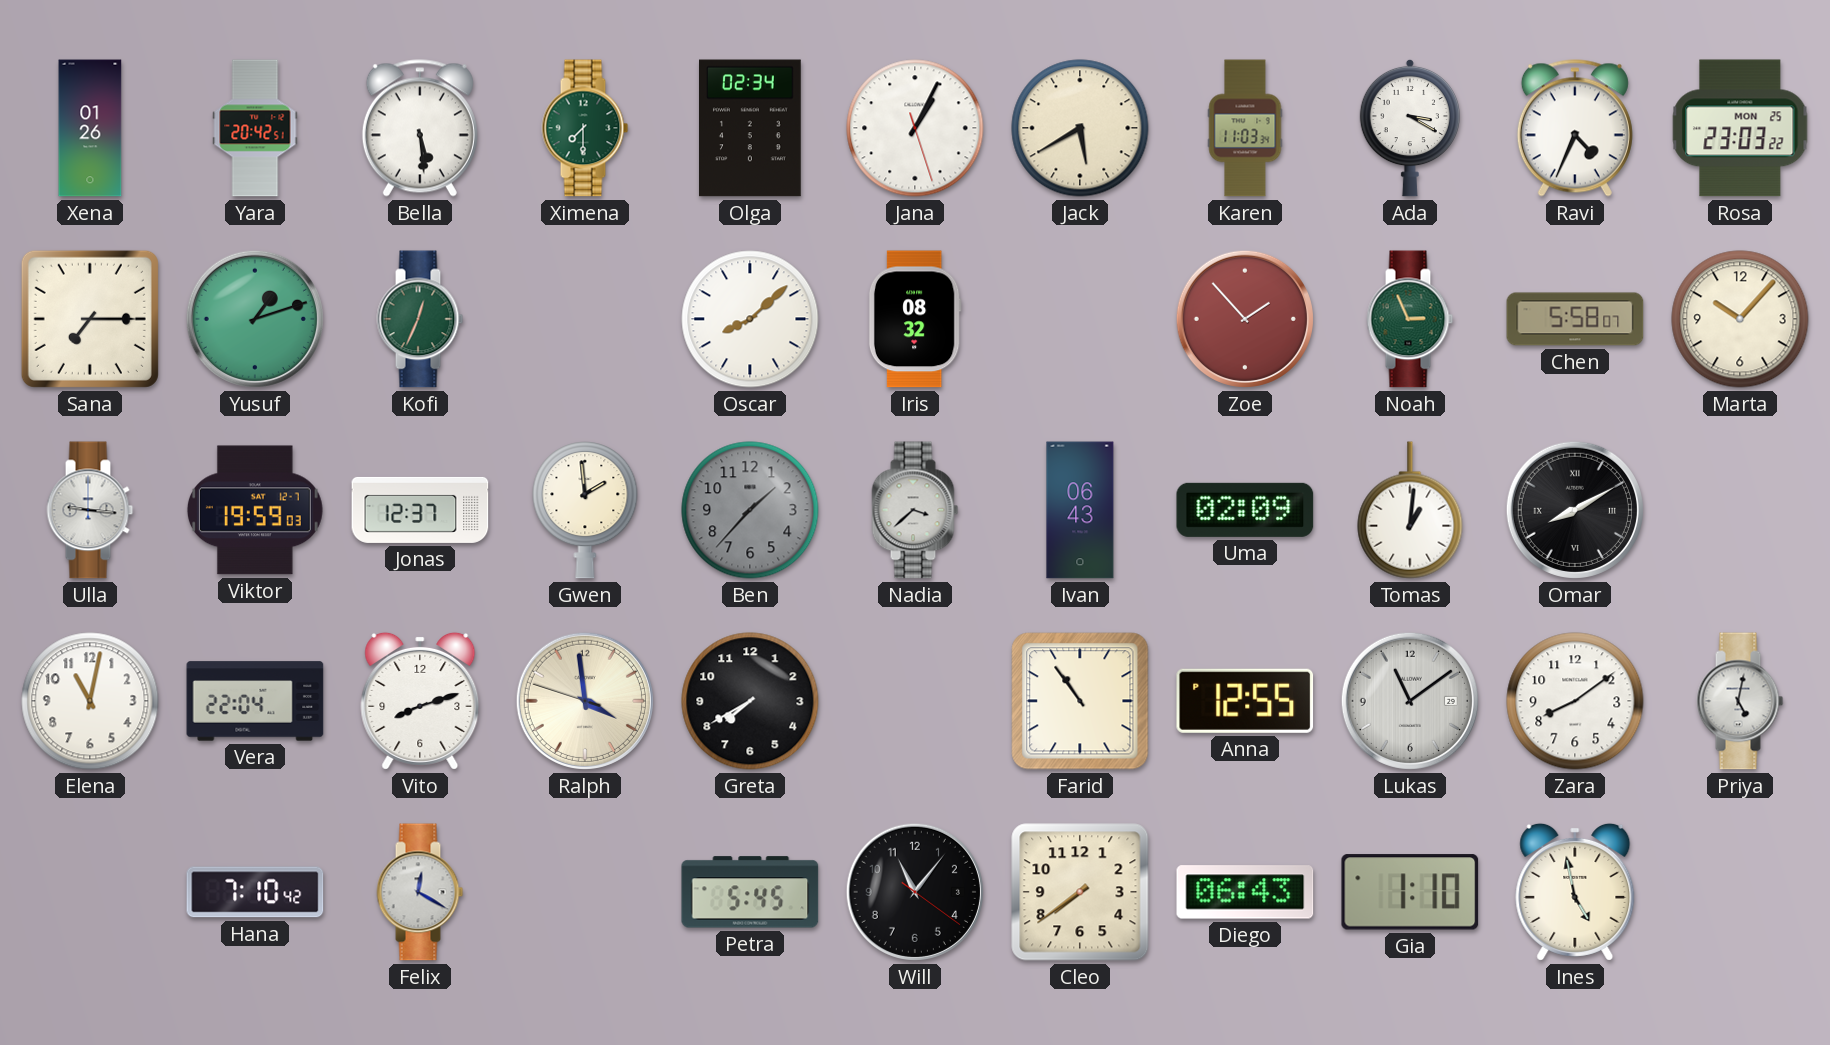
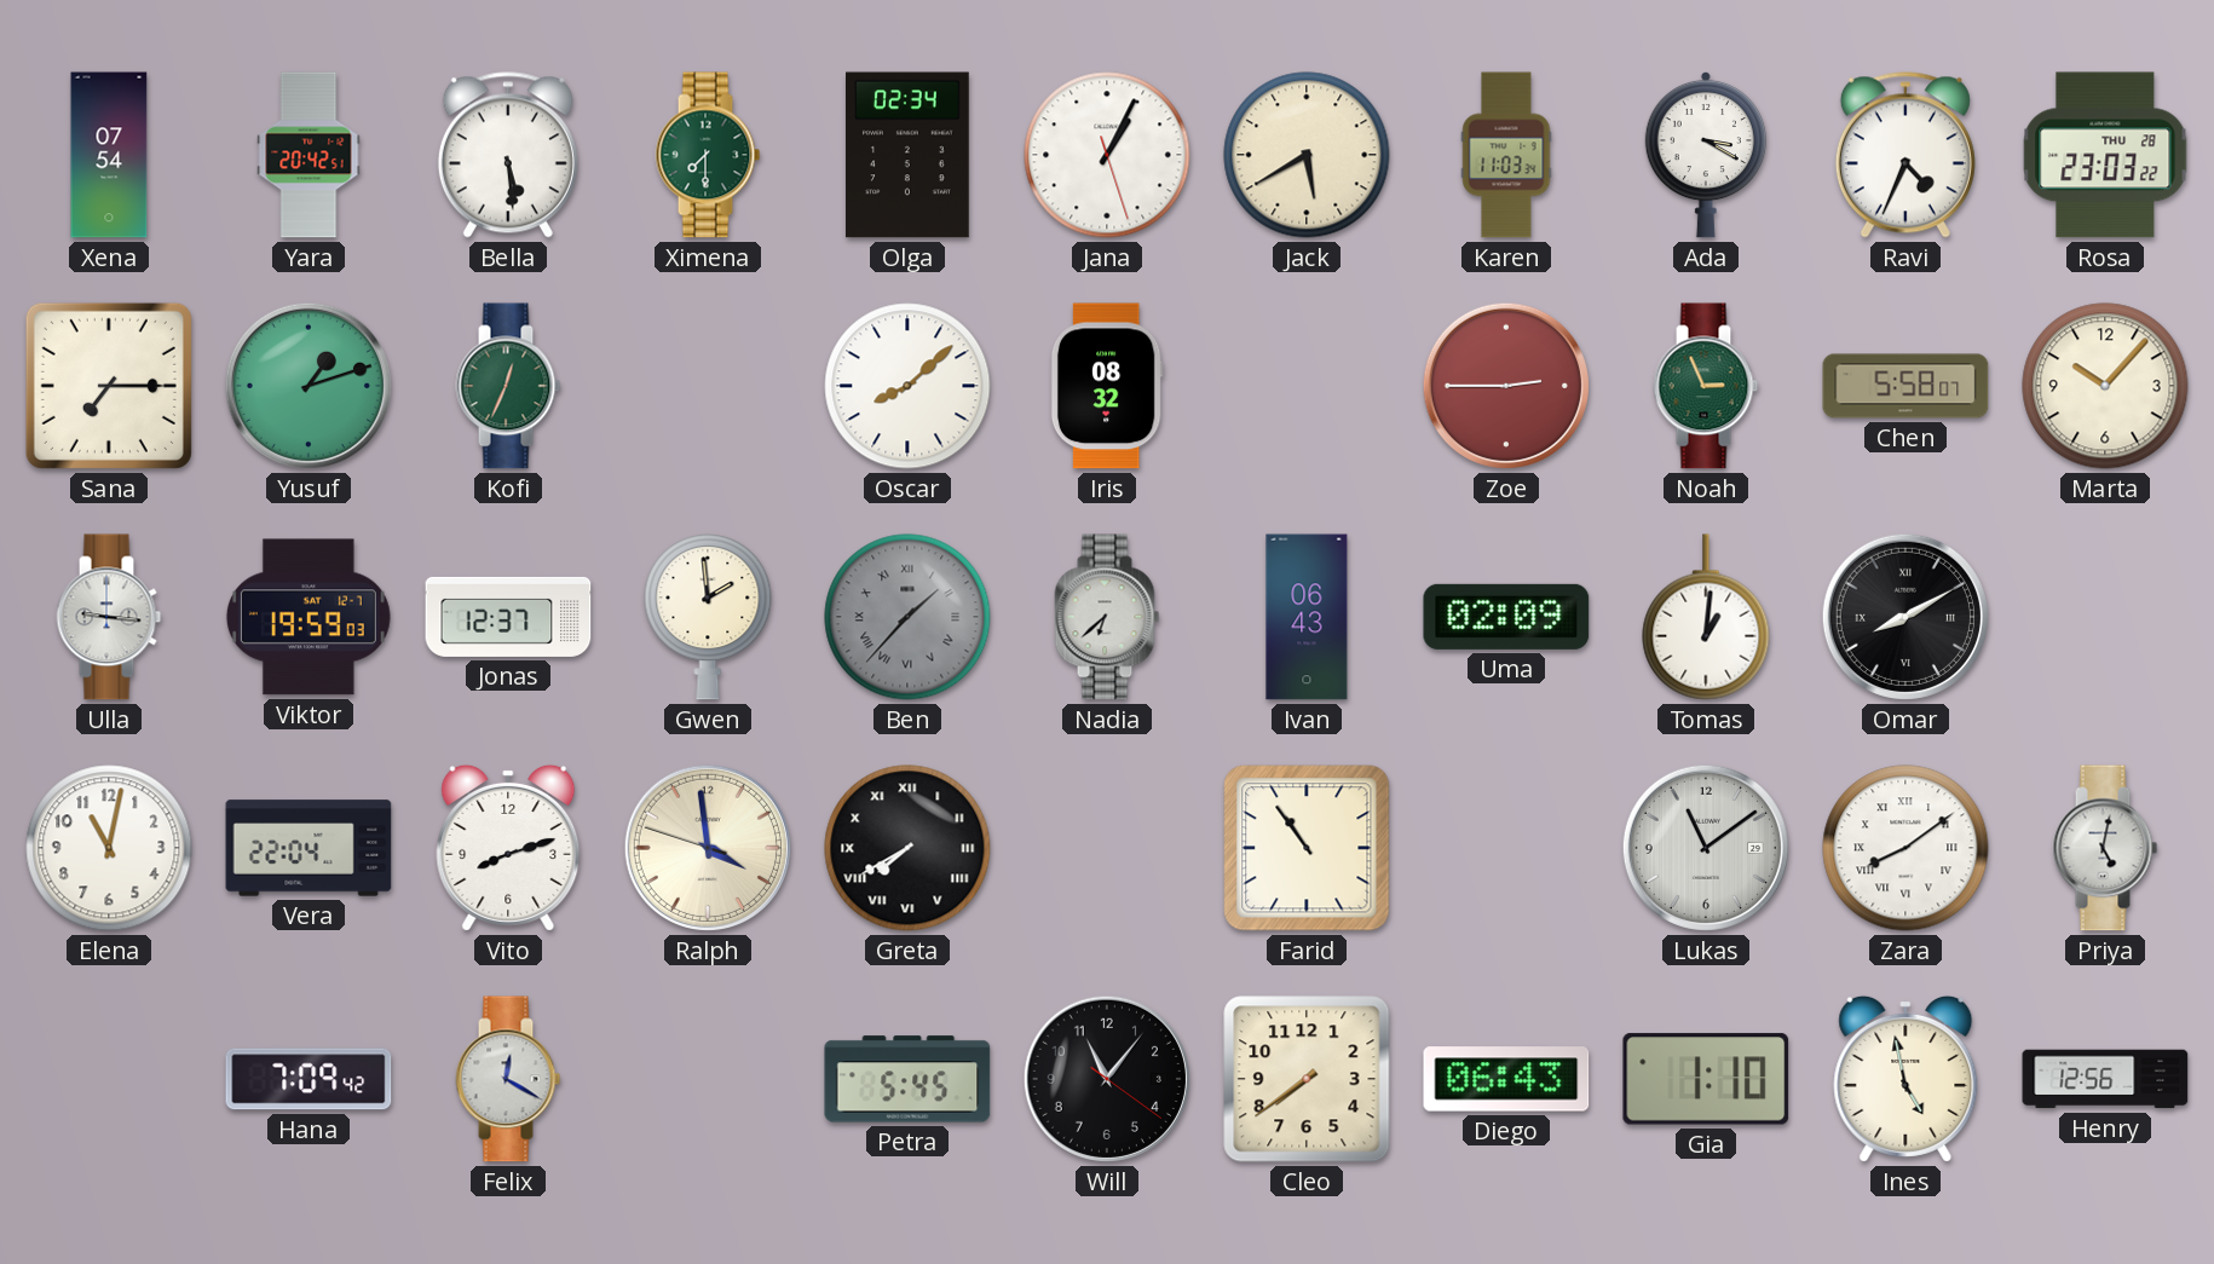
Xena: 01:26 -> 07:54
Rosa date: MON 25 -> THU 28
Zoe: 1:53 -> 2:45
Ben numerals: Arabic -> Roman
Nadia: 3:38 -> 6:38
Greta numerals: Arabic -> Roman
Anna: 12:55 -> none
Zara numerals: Arabic -> Roman
Hana: 7:10 -> 7:09
Henry: none -> 12:56
